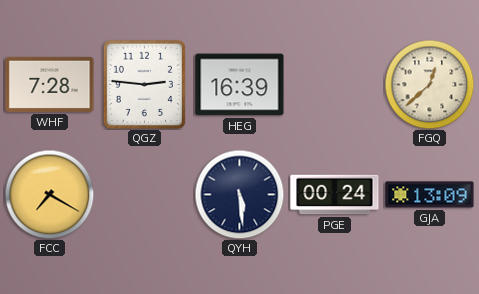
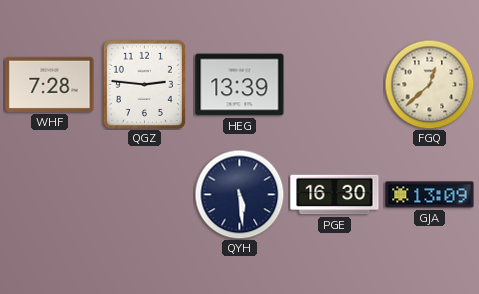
HEG: 16:39 -> 13:39
FCC: 7:20 -> none
PGE: 00:24 -> 16:30
